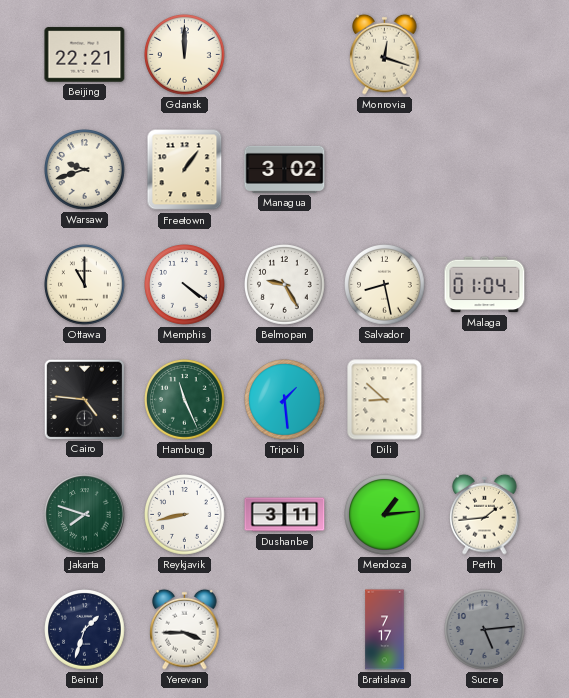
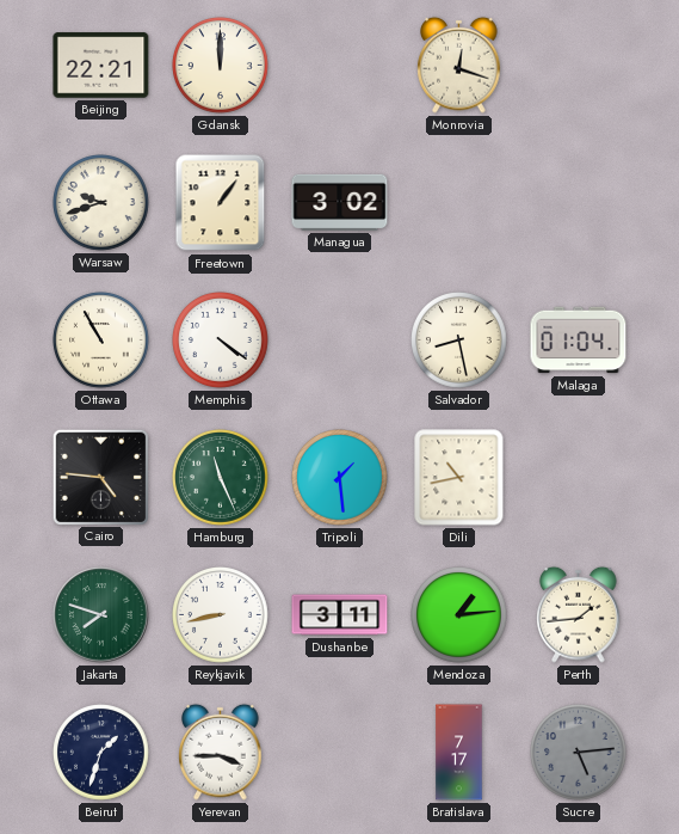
Ottawa: 11:00 -> 10:55
Belmopan: 9:25 -> none
Dili: 8:52 -> 10:43
